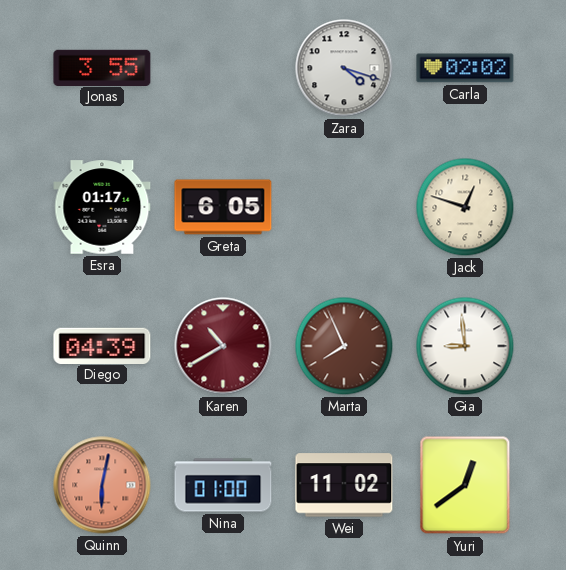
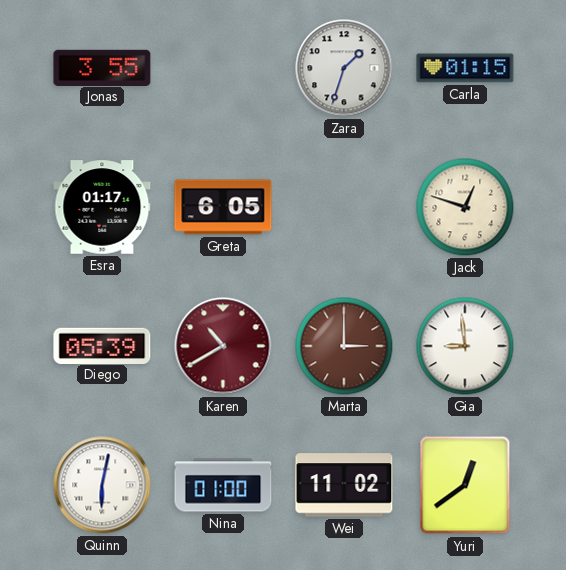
Zara: 4:18 -> 1:33
Carla: 02:02 -> 01:15
Diego: 04:39 -> 05:39
Marta: 7:56 -> 3:00
Quinn dial: salmon -> white
